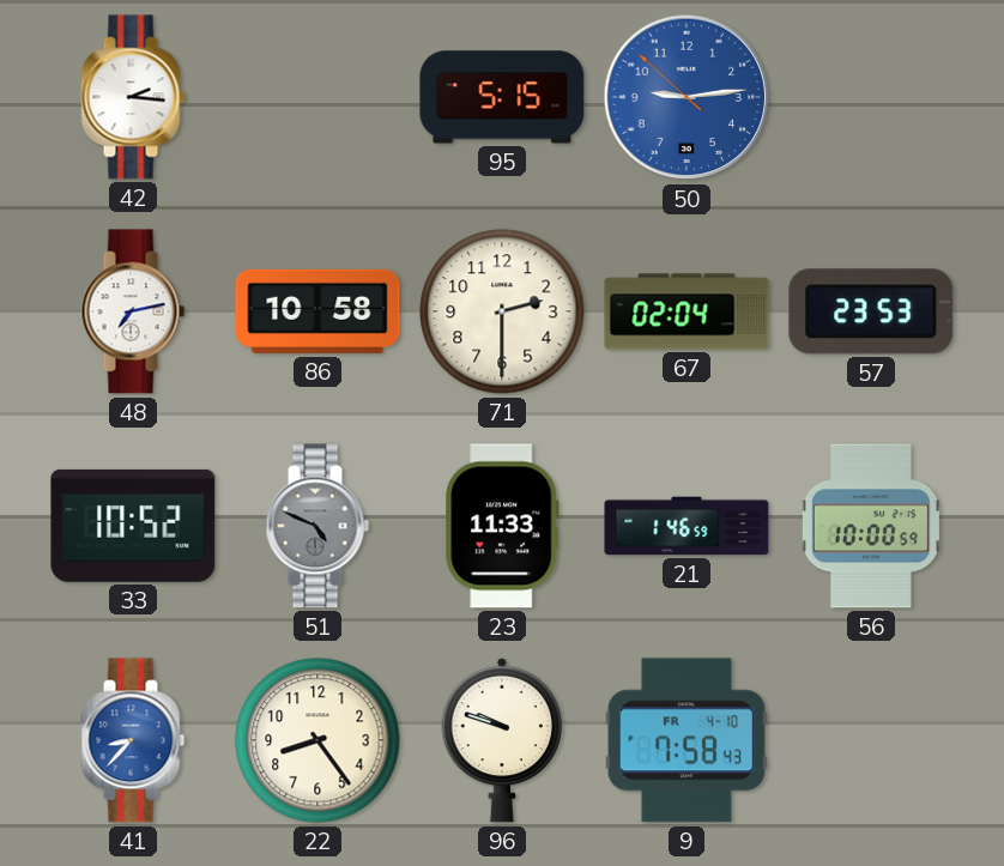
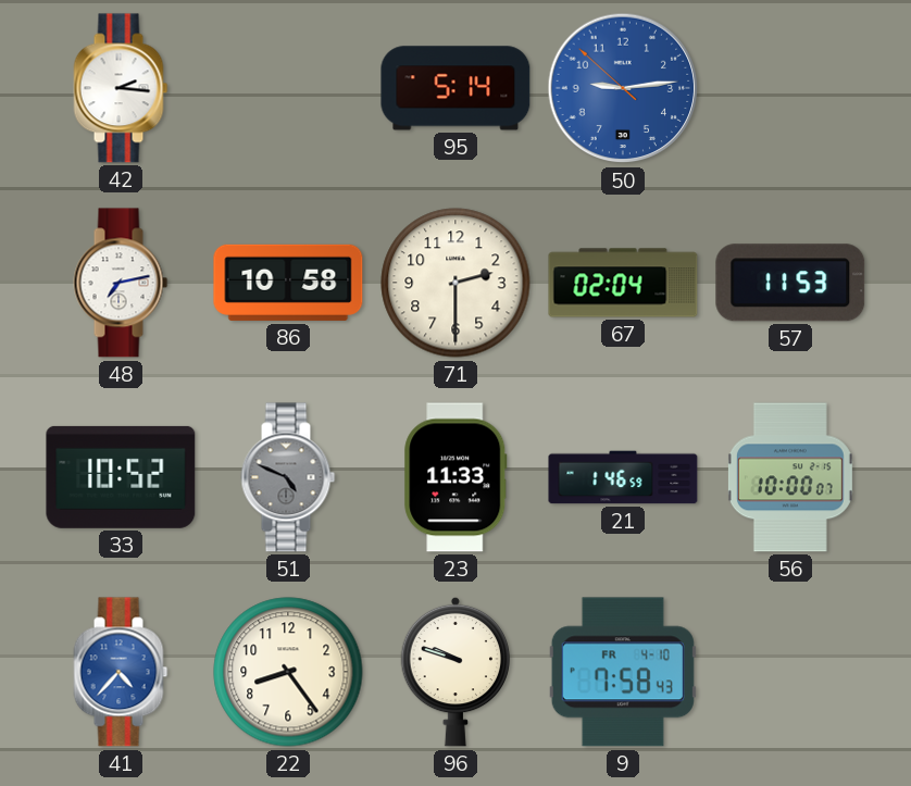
95: 5:15 -> 5:14
57: 23:53 -> 11:53
56: 10:00:59 -> 10:00:07
41: 8:37 -> 4:37
